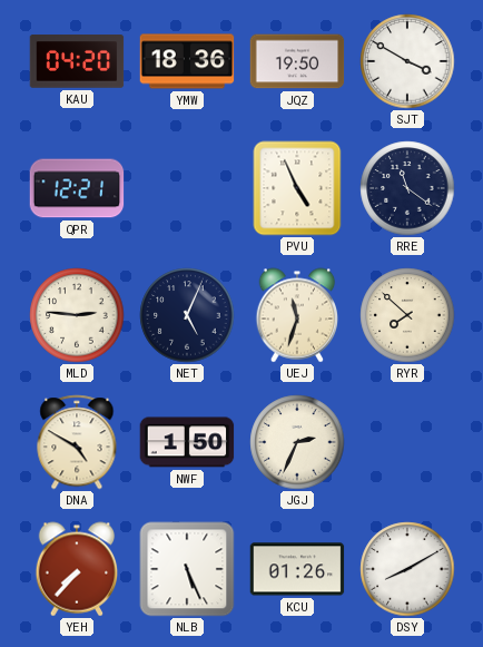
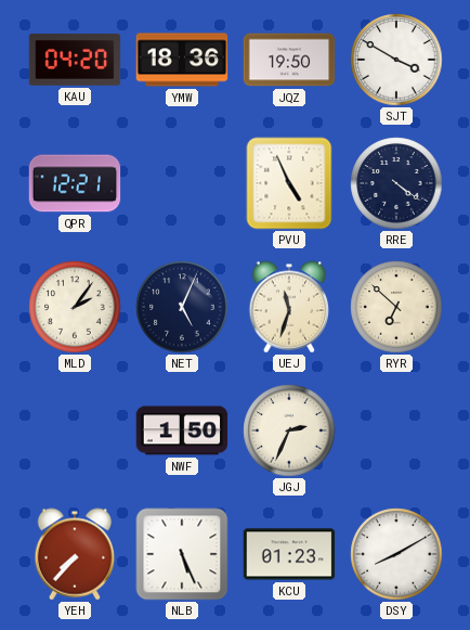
RRE: 11:21 -> 4:21
MLD: 2:46 -> 2:06
RYR: 7:52 -> 6:52
DNA: 4:50 -> none
KCU: 01:26 -> 01:23
